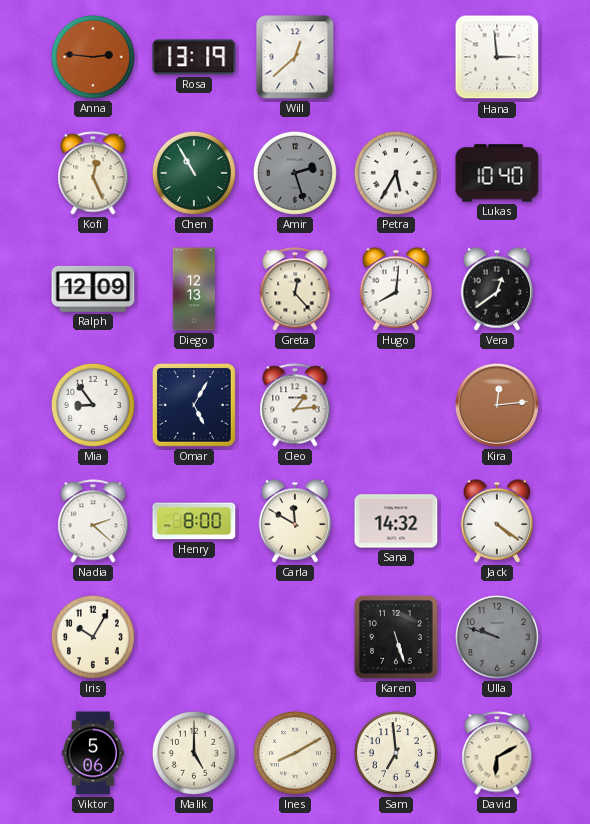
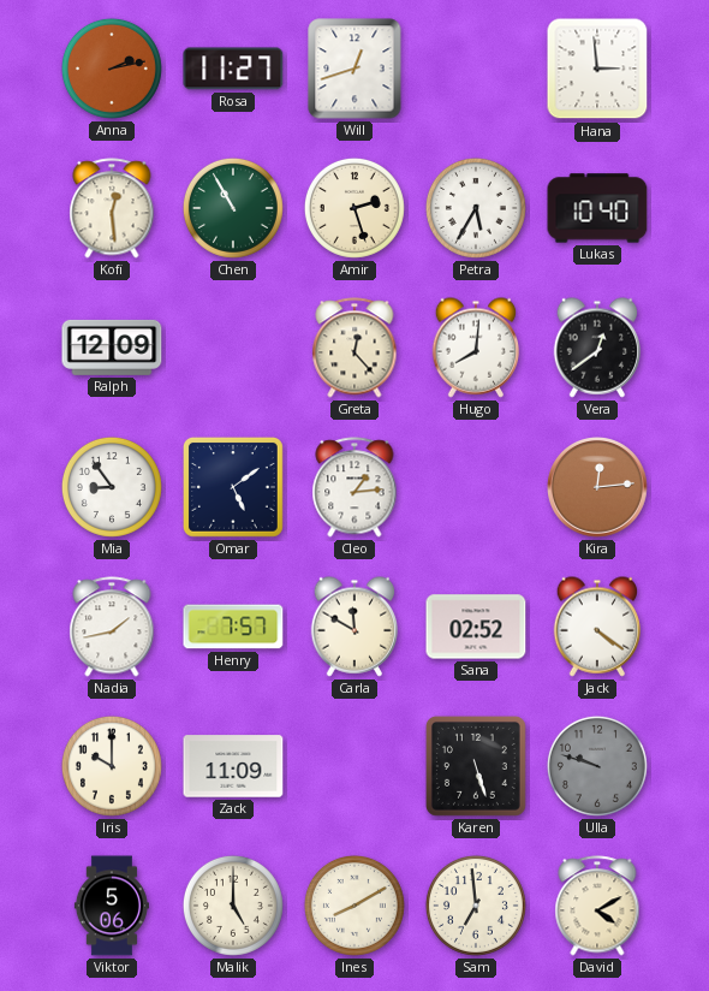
Anna: 2:46 -> 2:13
Rosa: 13:19 -> 11:27
Will: 12:38 -> 12:42
Kofi: 12:26 -> 12:29
Amir dial: grey -> cream
Diego: 12:13 -> none
Omar: 5:05 -> 5:09
Nadia: 2:22 -> 1:43
Henry: 8:00 -> 7:57
Sana: 14:32 -> 02:52
Iris: 10:05 -> 10:00
Zack: none -> 11:09
David: 6:10 -> 4:10
